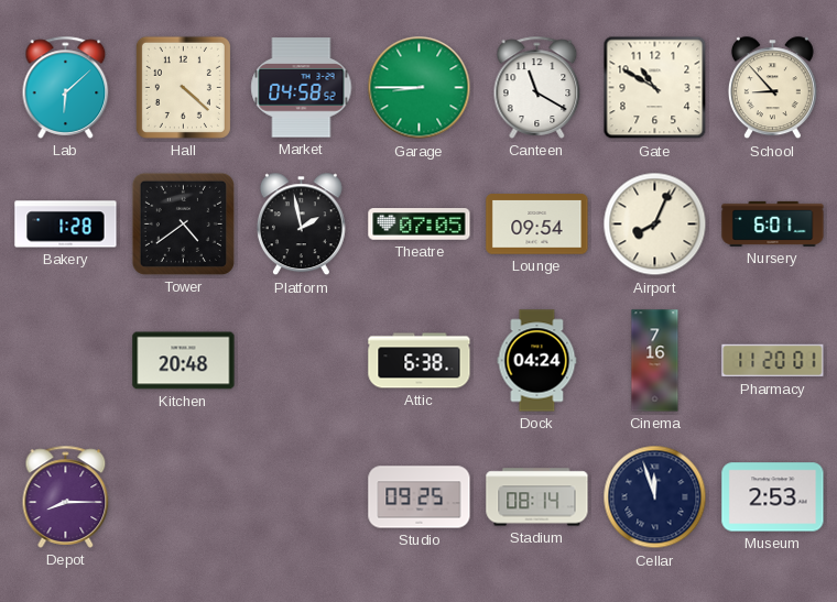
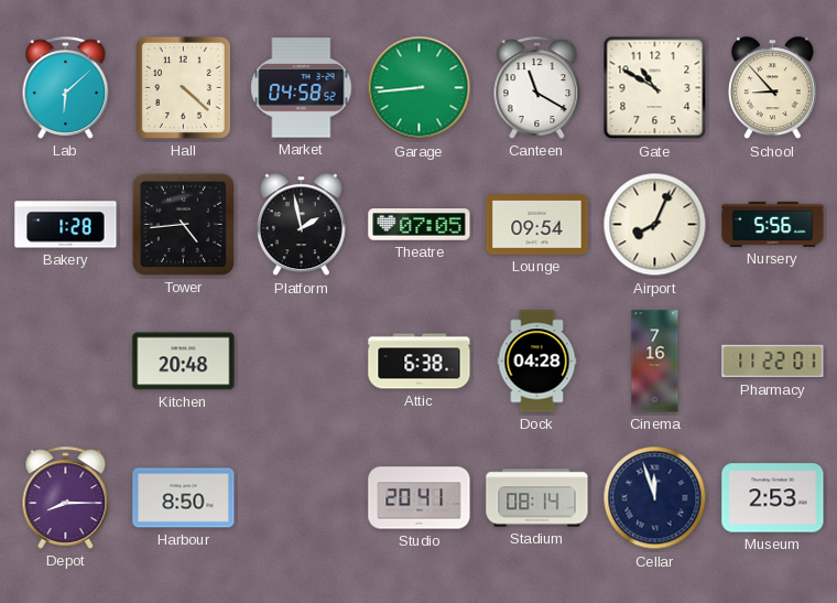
Garage: 8:45 -> 8:44
Tower: 4:39 -> 4:44
Nursery: 6:01 -> 5:56
Dock: 04:24 -> 04:28
Pharmacy: 11:20 -> 11:22
Harbour: none -> 8:50
Studio: 09:25 -> 20:41
